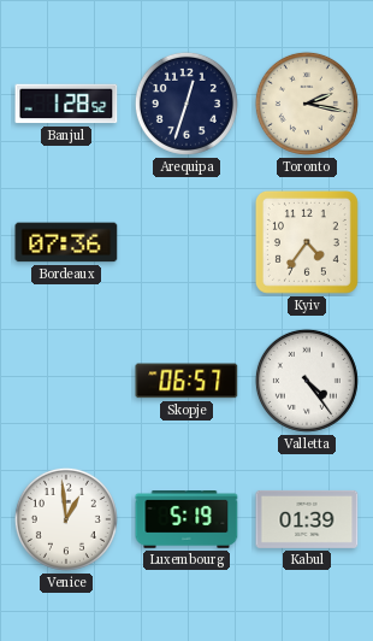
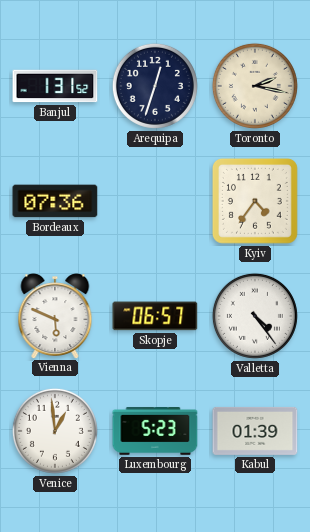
Banjul: 1:28 -> 1:31
Vienna: none -> 5:49
Luxembourg: 5:19 -> 5:23
